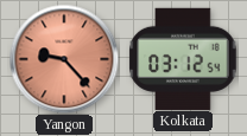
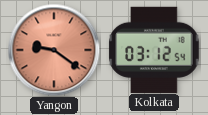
Yangon: 9:23 -> 9:21
